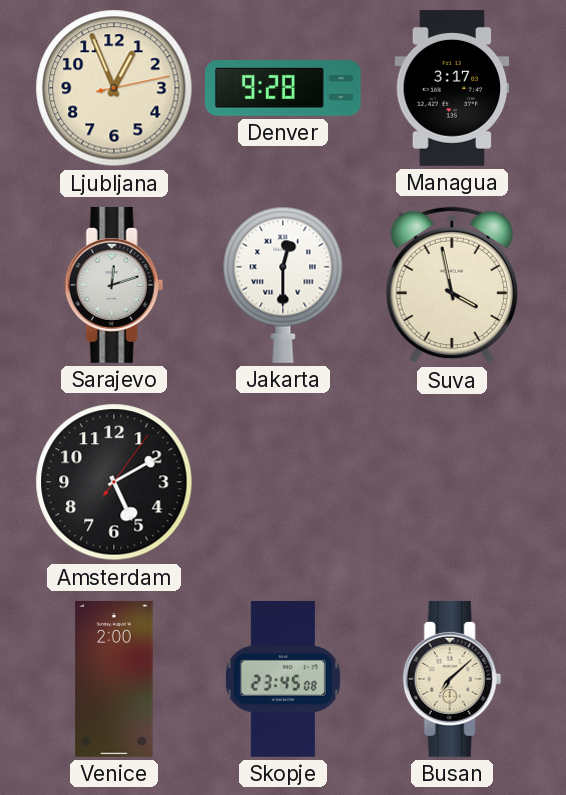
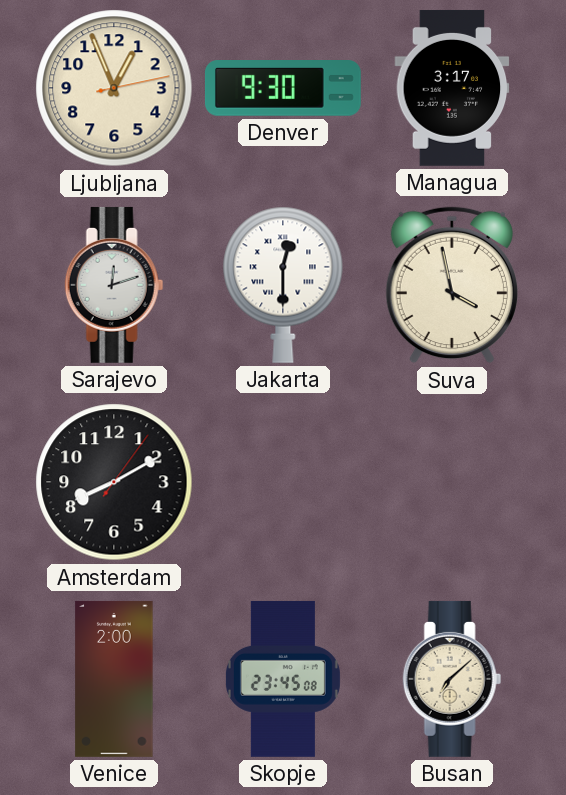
Denver: 9:28 -> 9:30
Amsterdam: 5:10 -> 8:10
